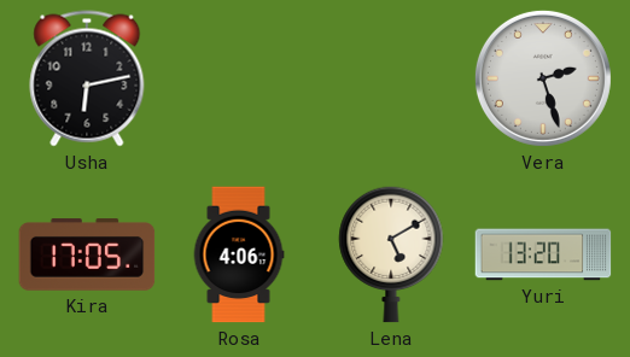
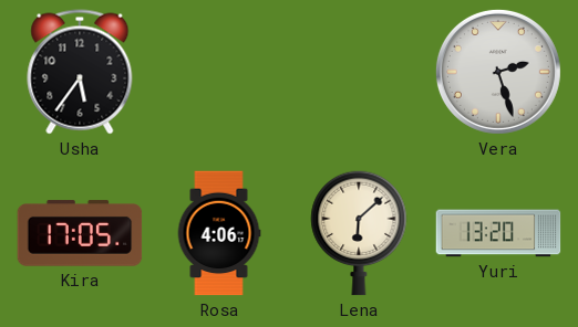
Usha: 6:13 -> 5:36
Lena: 5:10 -> 6:08
